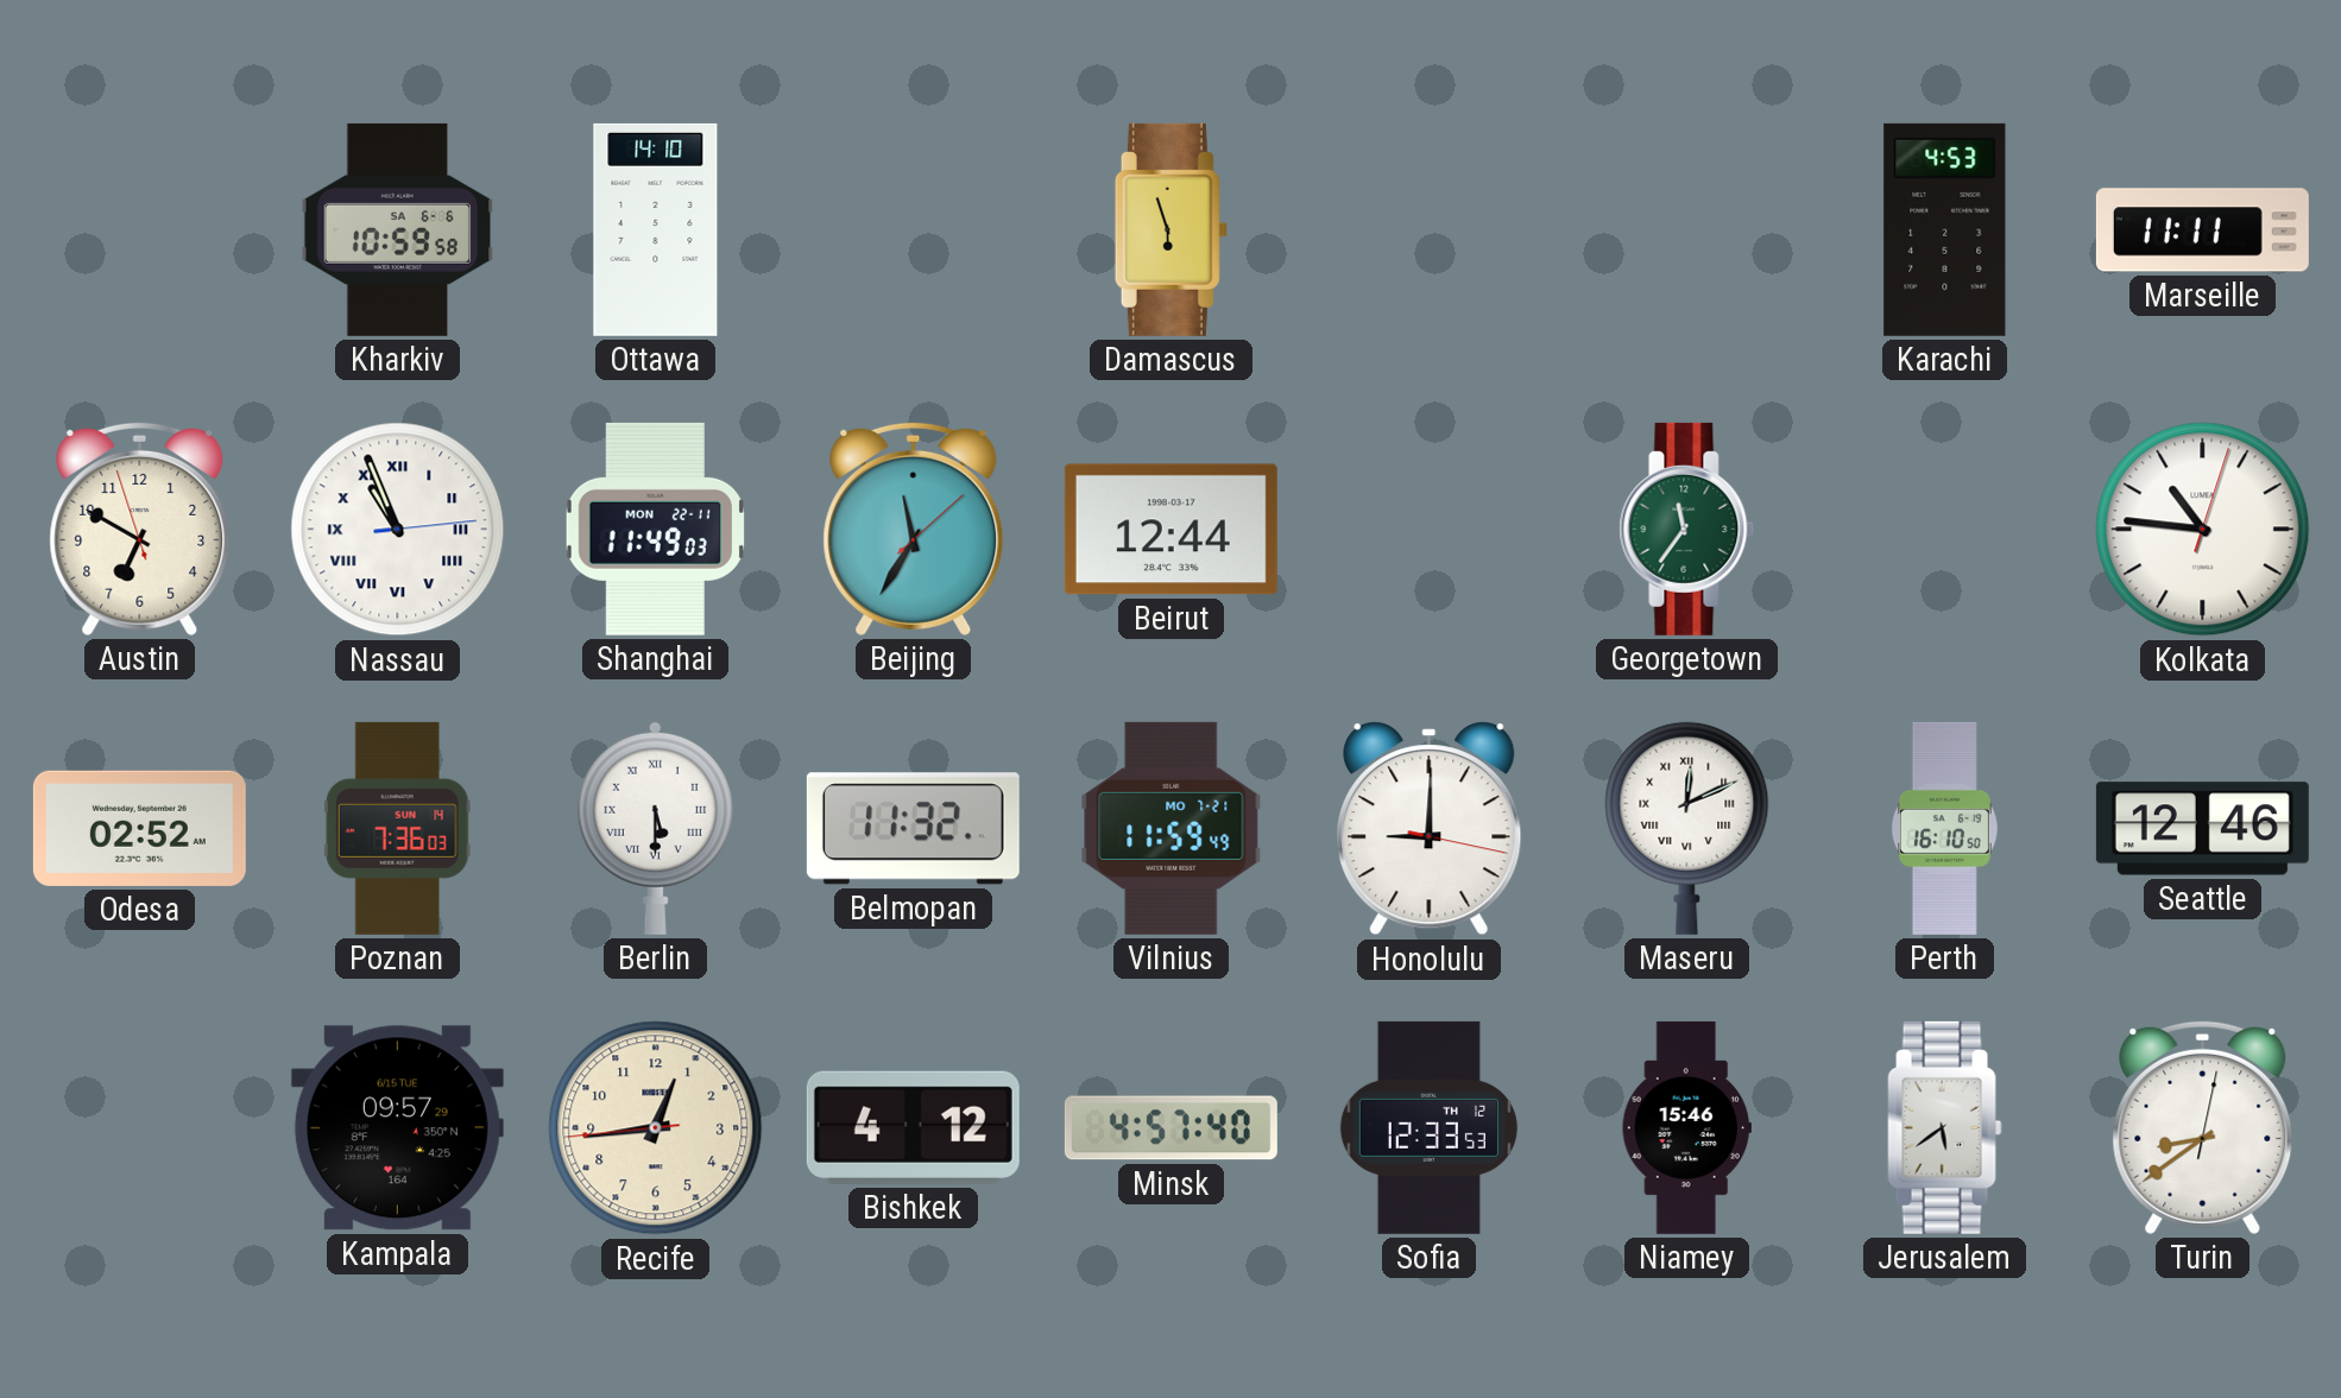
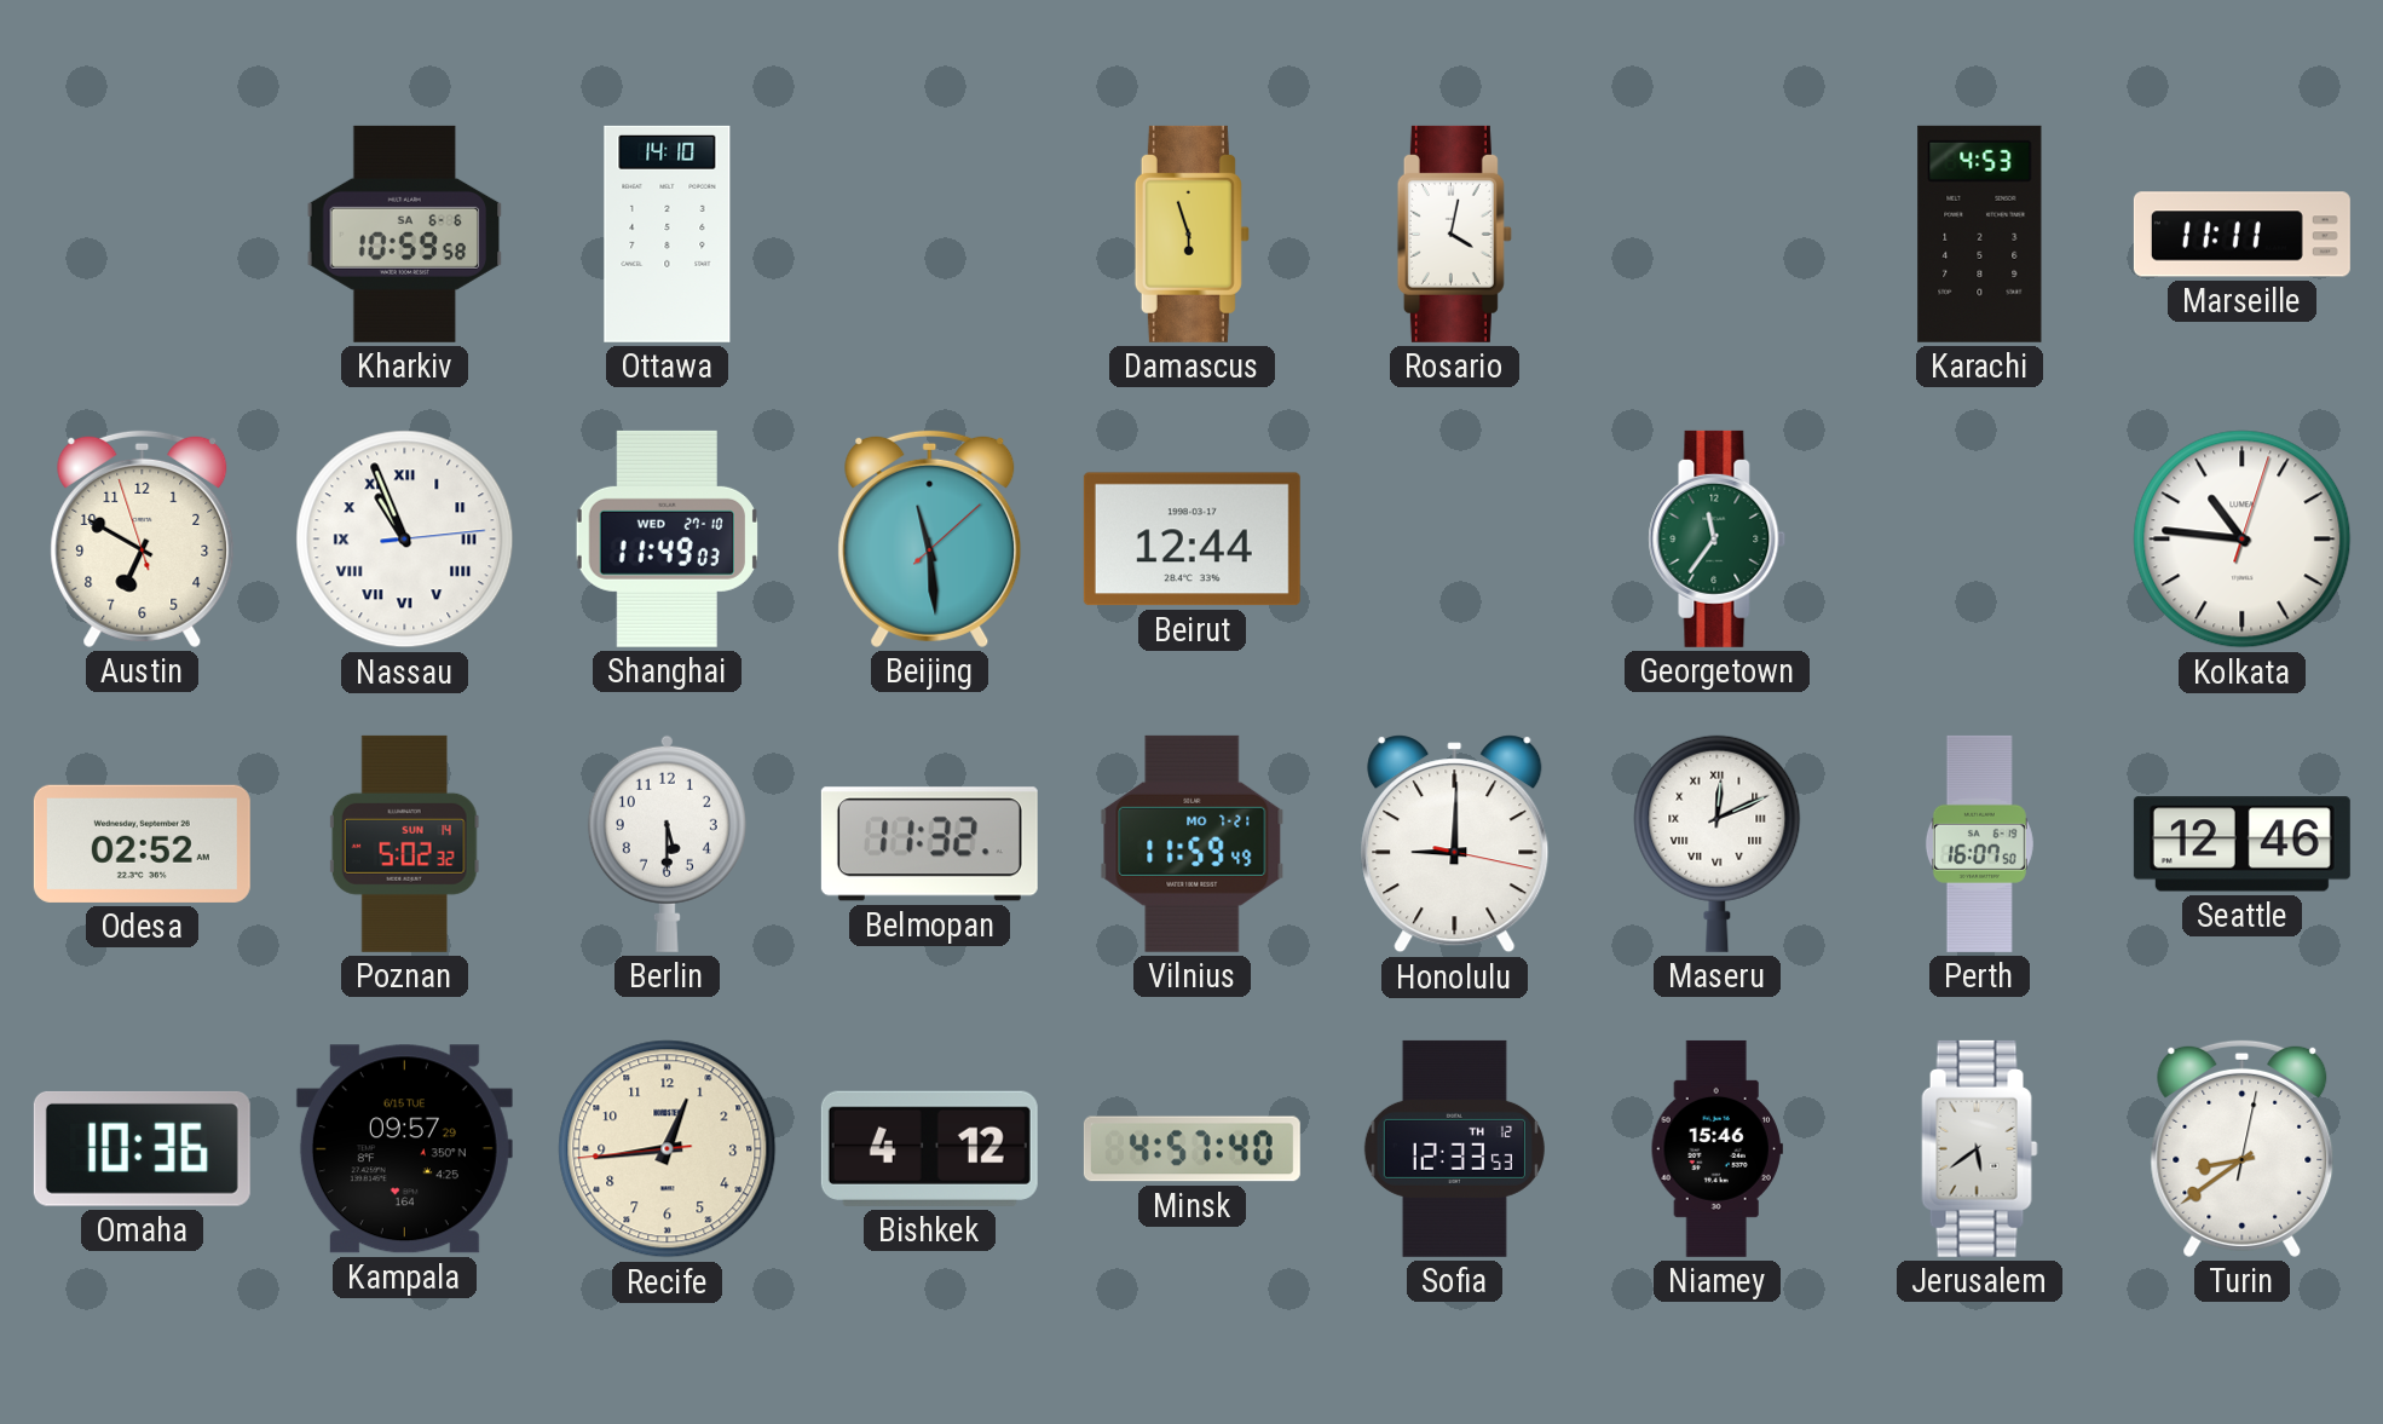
Rosario: none -> 4:02
Shanghai date: MON 22-11 -> WED 27-10
Beijing: 11:35 -> 11:29
Poznan: 7:36 -> 5:02
Berlin numerals: Roman -> Arabic
Perth: 16:10 -> 16:07
Omaha: none -> 10:36
